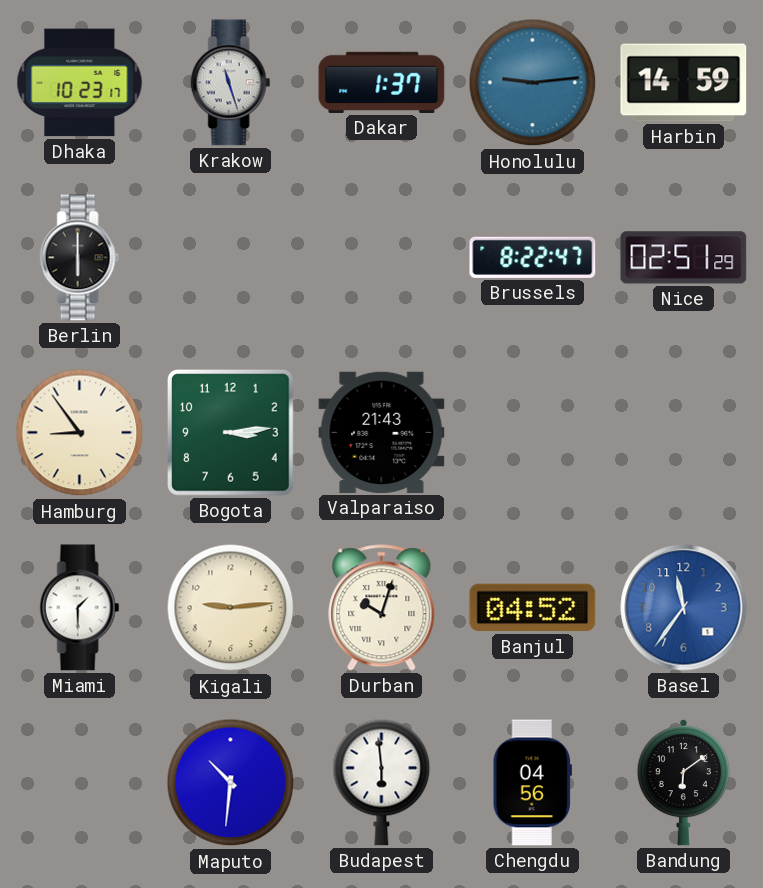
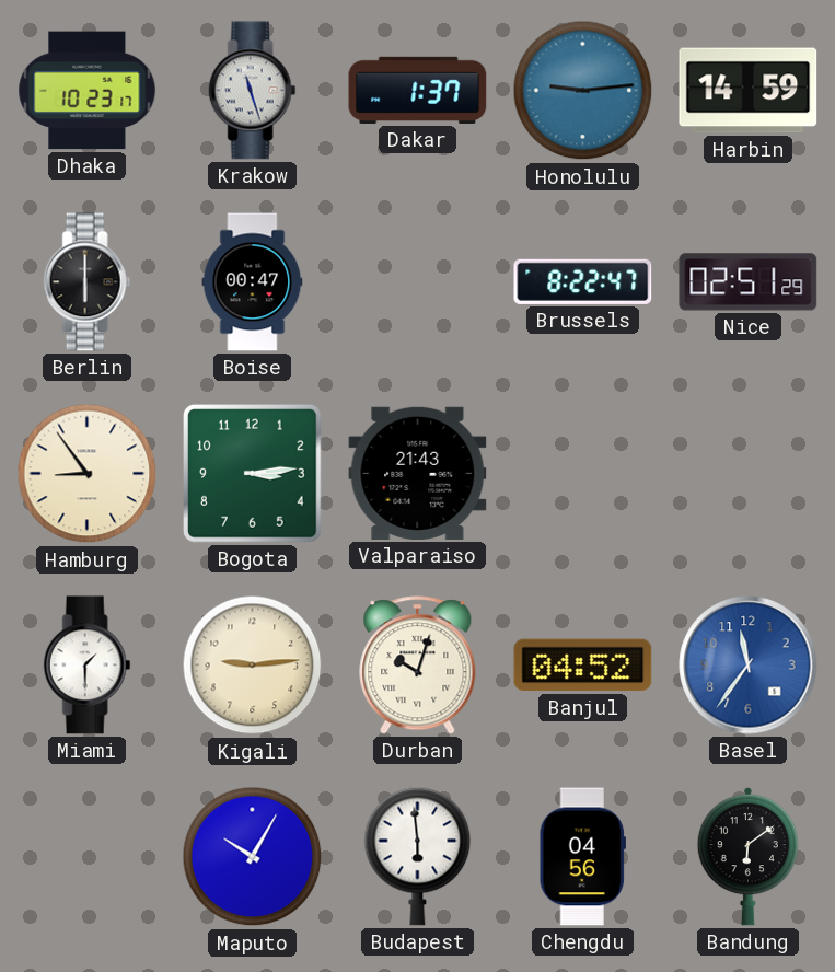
Boise: none -> 00:47
Maputo: 10:31 -> 10:05
